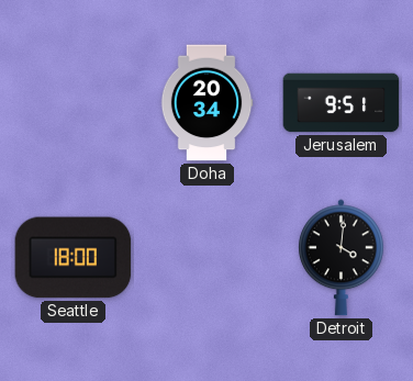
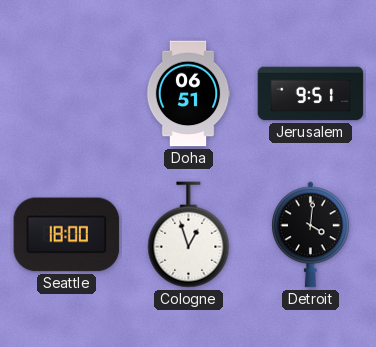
Doha: 20:34 -> 06:51
Cologne: none -> 12:57
